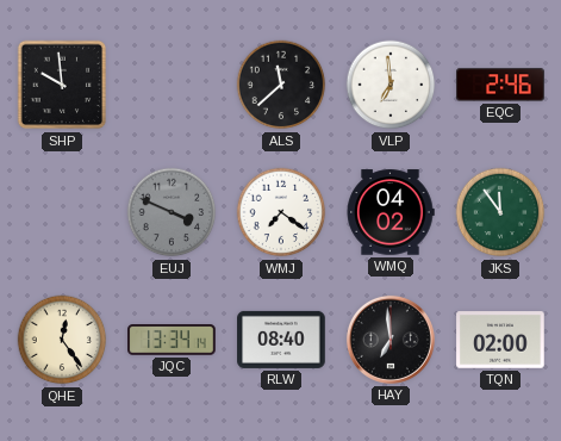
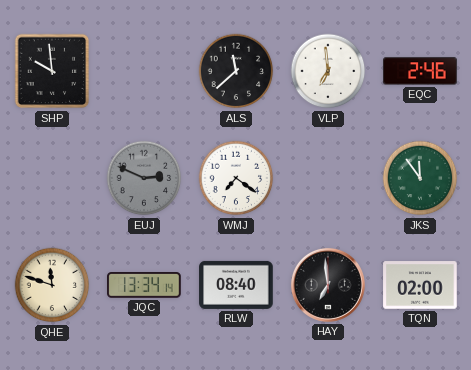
EUJ: 3:49 -> 2:49
WMQ: 04:02 -> none
QHE: 12:24 -> 11:48
